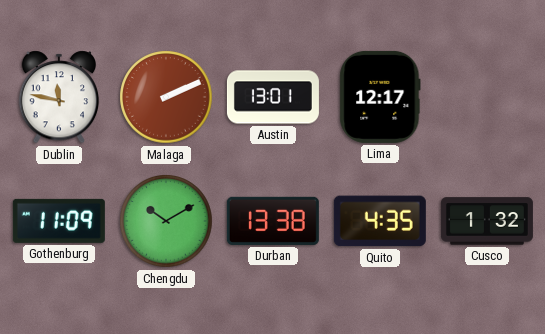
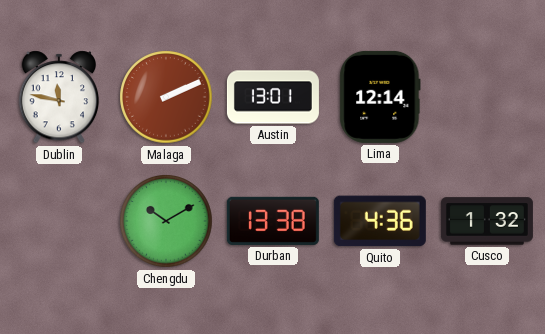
Lima: 12:17 -> 12:14
Gothenburg: 11:09 -> none
Quito: 4:35 -> 4:36
